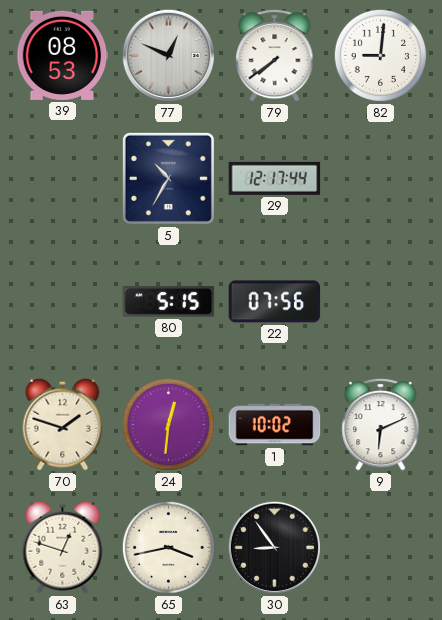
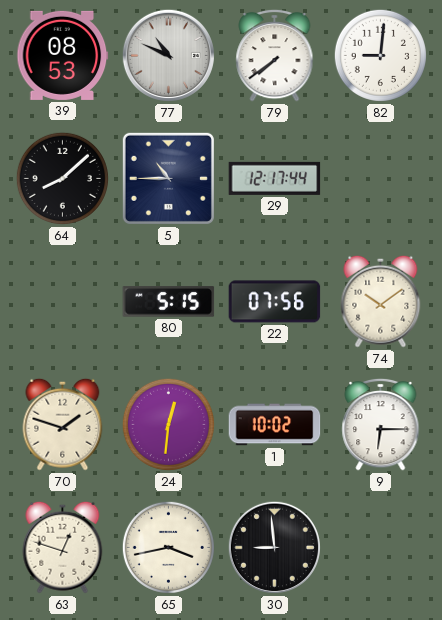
77: 12:49 -> 10:49
64: none -> 8:08
5: 10:35 -> 10:45
74: none -> 10:09
9: 6:11 -> 6:15
30: 8:54 -> 8:59
